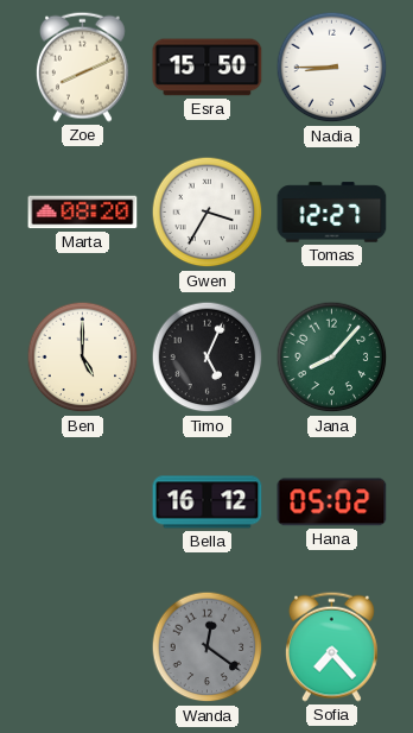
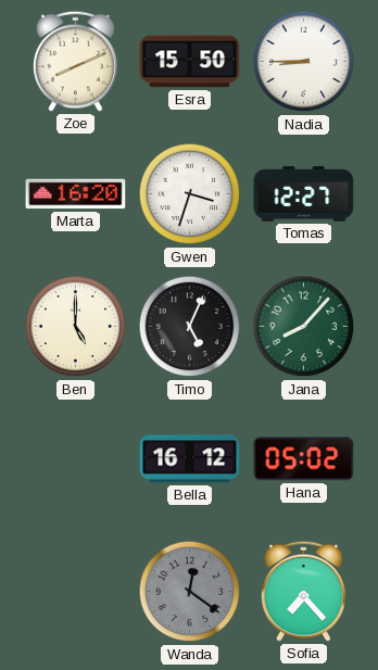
Marta: 08:20 -> 16:20
Gwen: 3:35 -> 3:33
